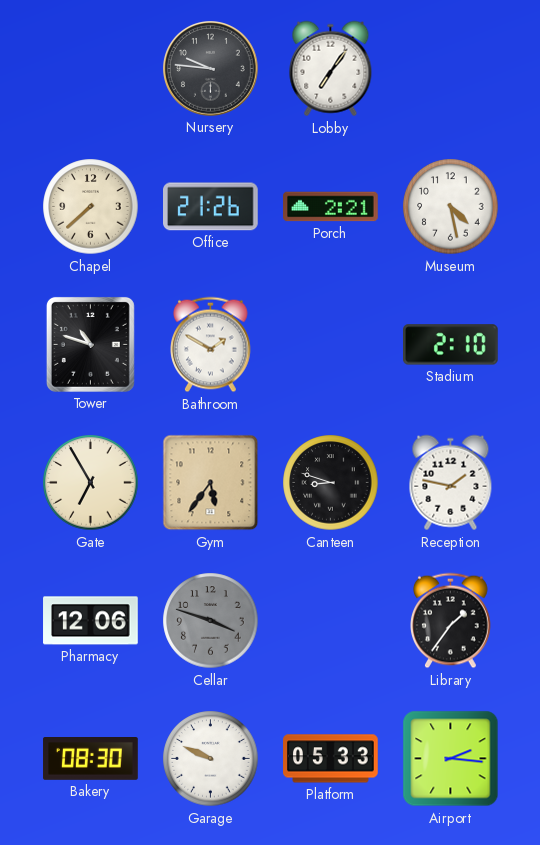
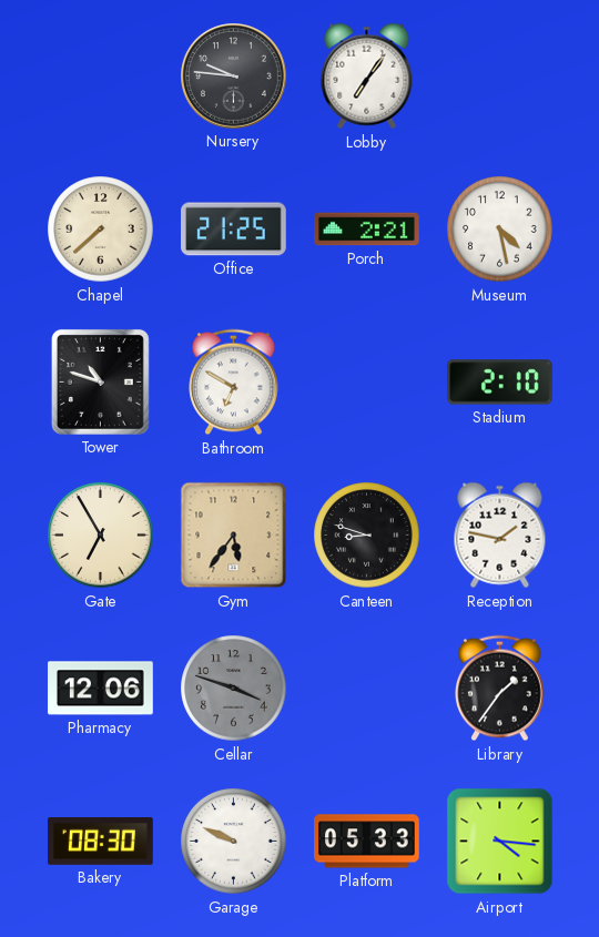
Office: 21:26 -> 21:25
Bathroom: 1:50 -> 6:50
Airport: 2:16 -> 4:16
